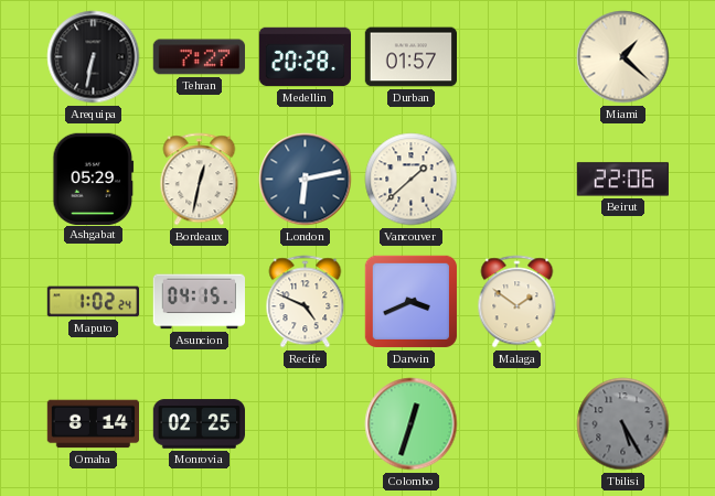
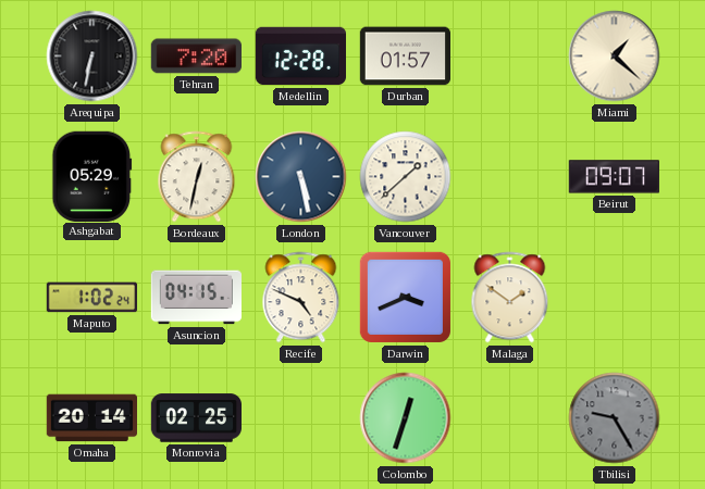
Tehran: 7:27 -> 7:20
Medellin: 20:28 -> 12:28
London: 6:13 -> 5:28
Beirut: 22:06 -> 09:07
Omaha: 8:14 -> 20:14
Tbilisi: 5:25 -> 9:25
